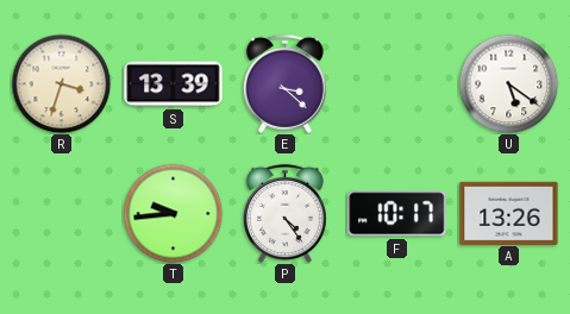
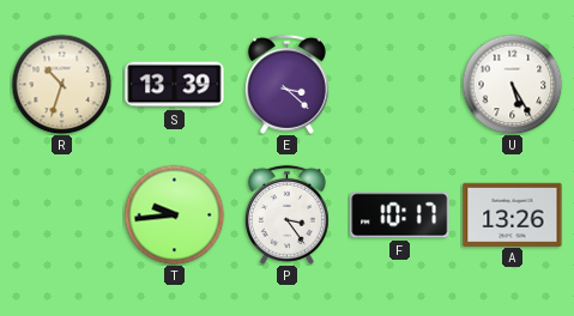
R: 3:33 -> 10:33
U: 5:21 -> 5:25
P: 4:24 -> 3:24
